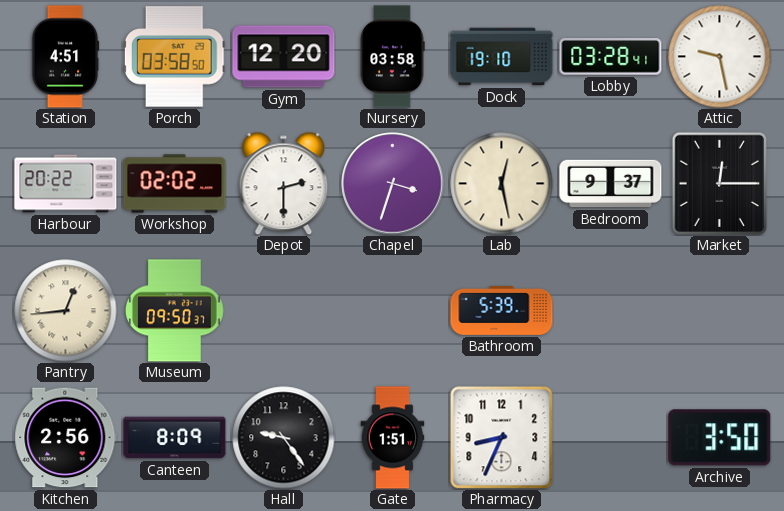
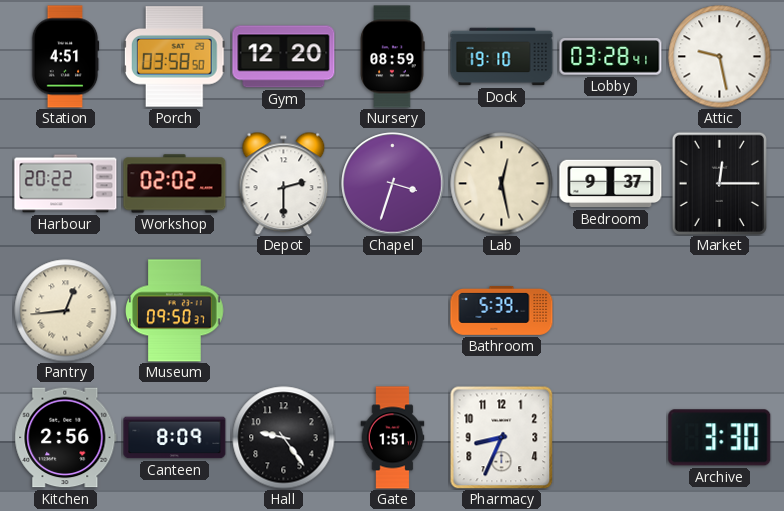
Nursery: 03:58 -> 08:59
Archive: 3:50 -> 3:30
